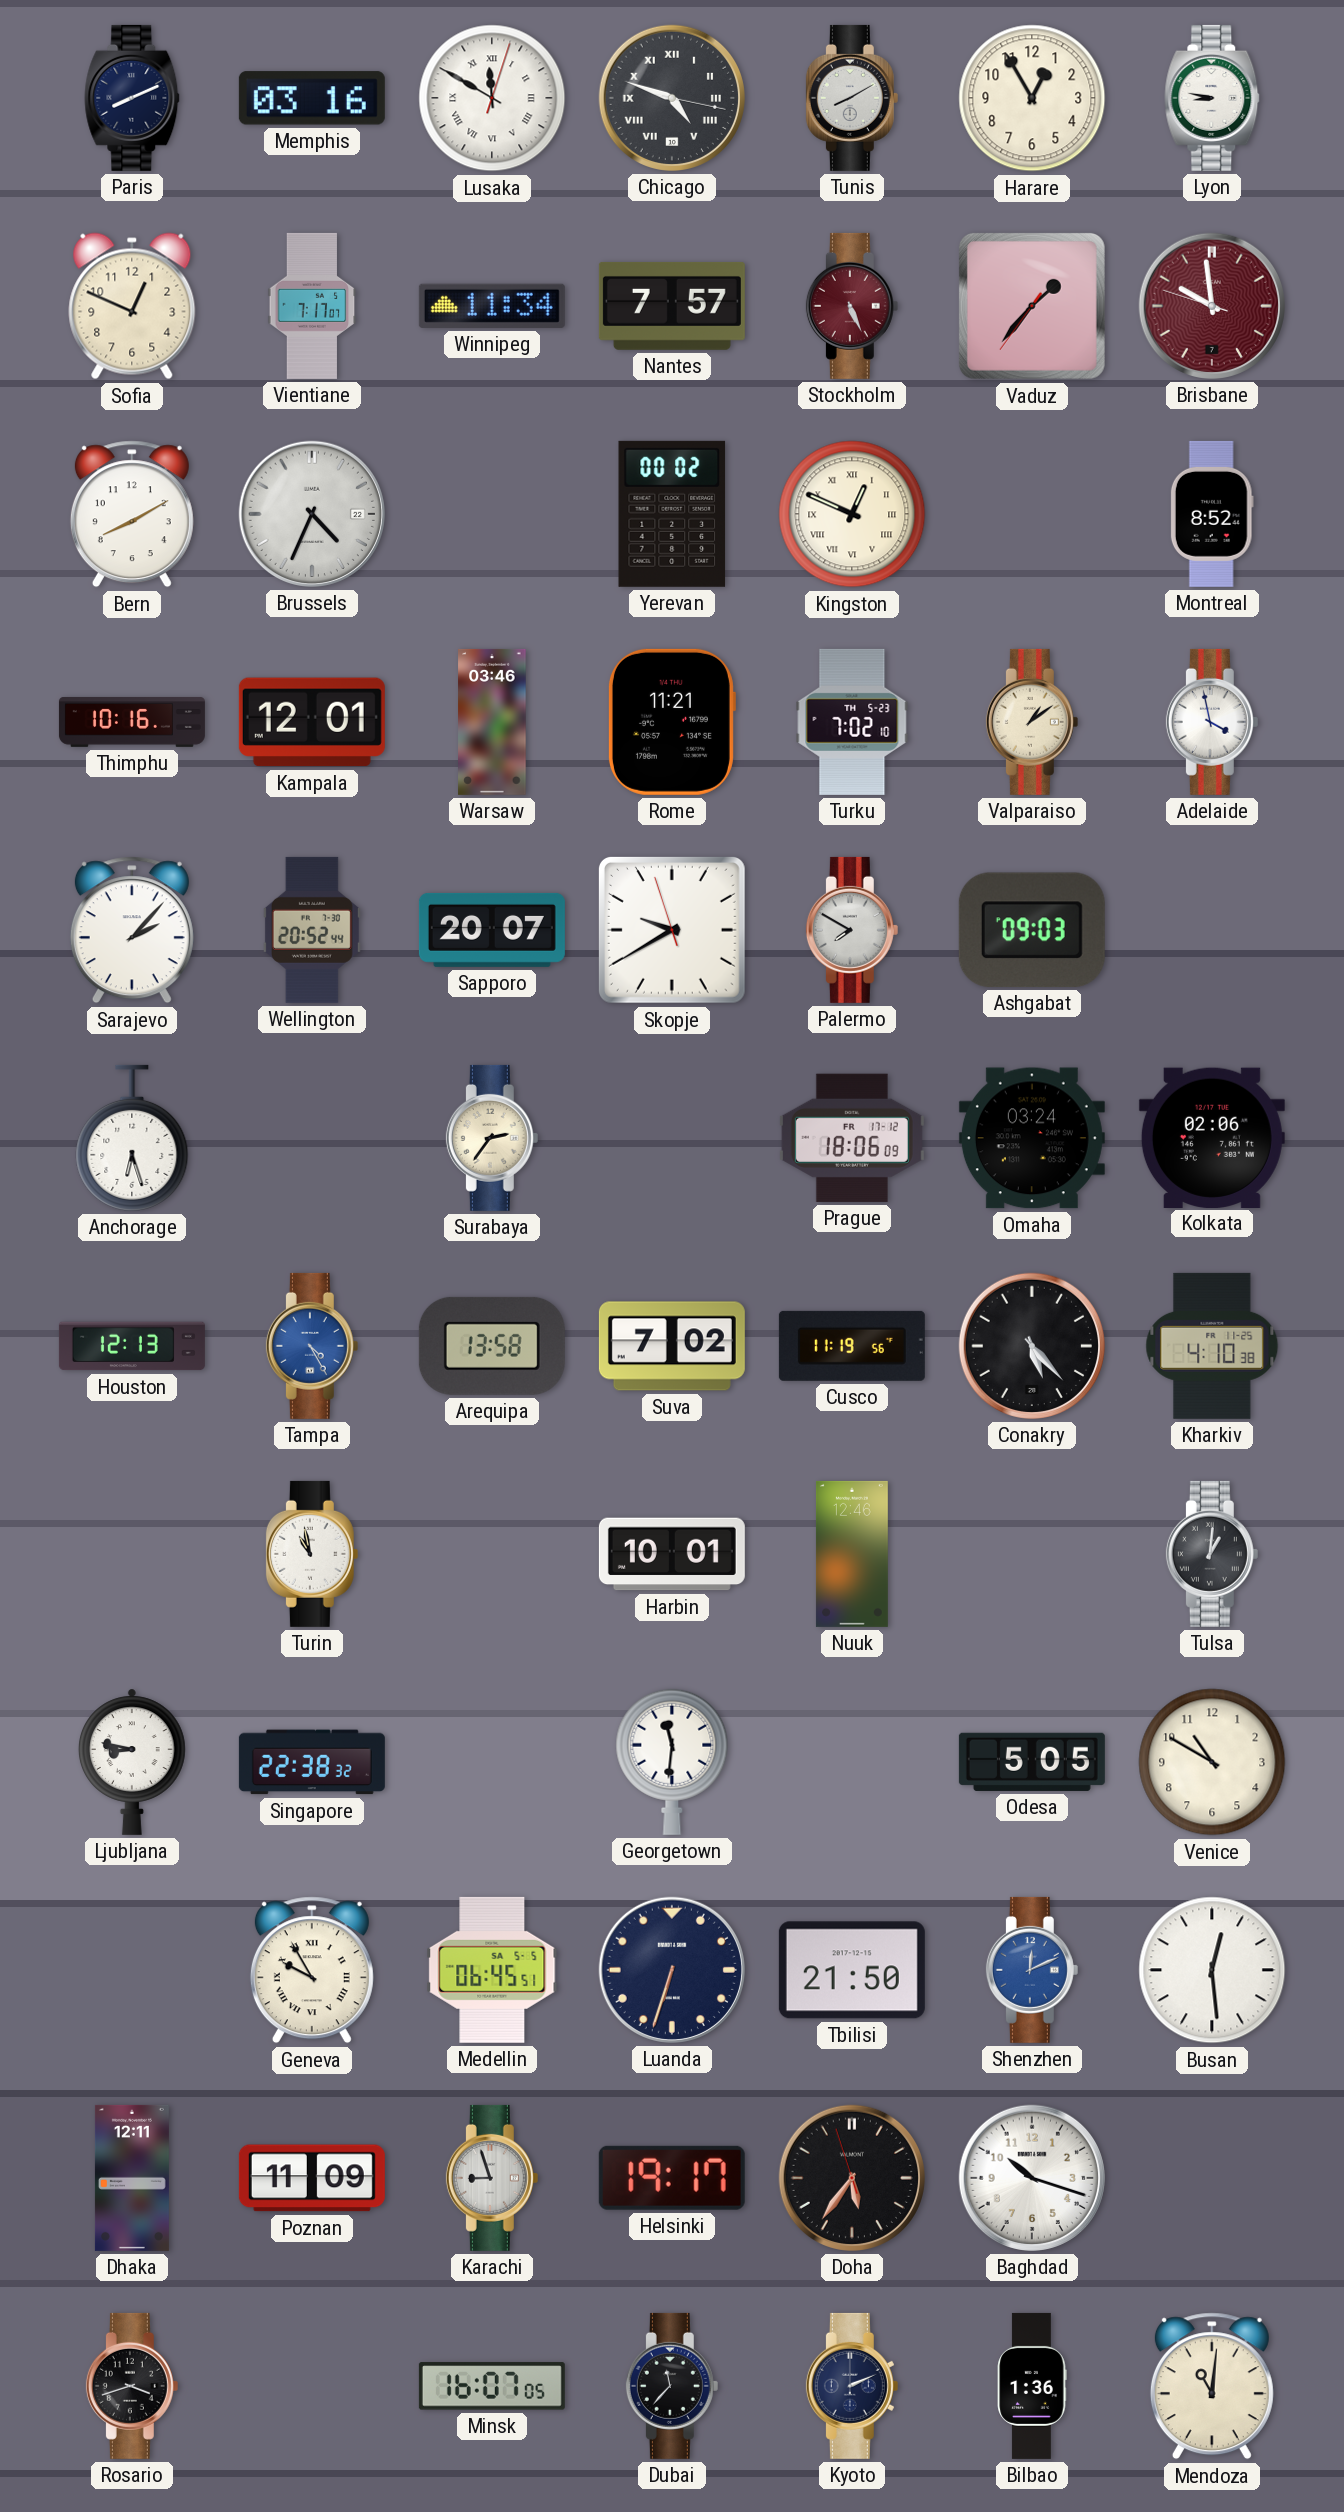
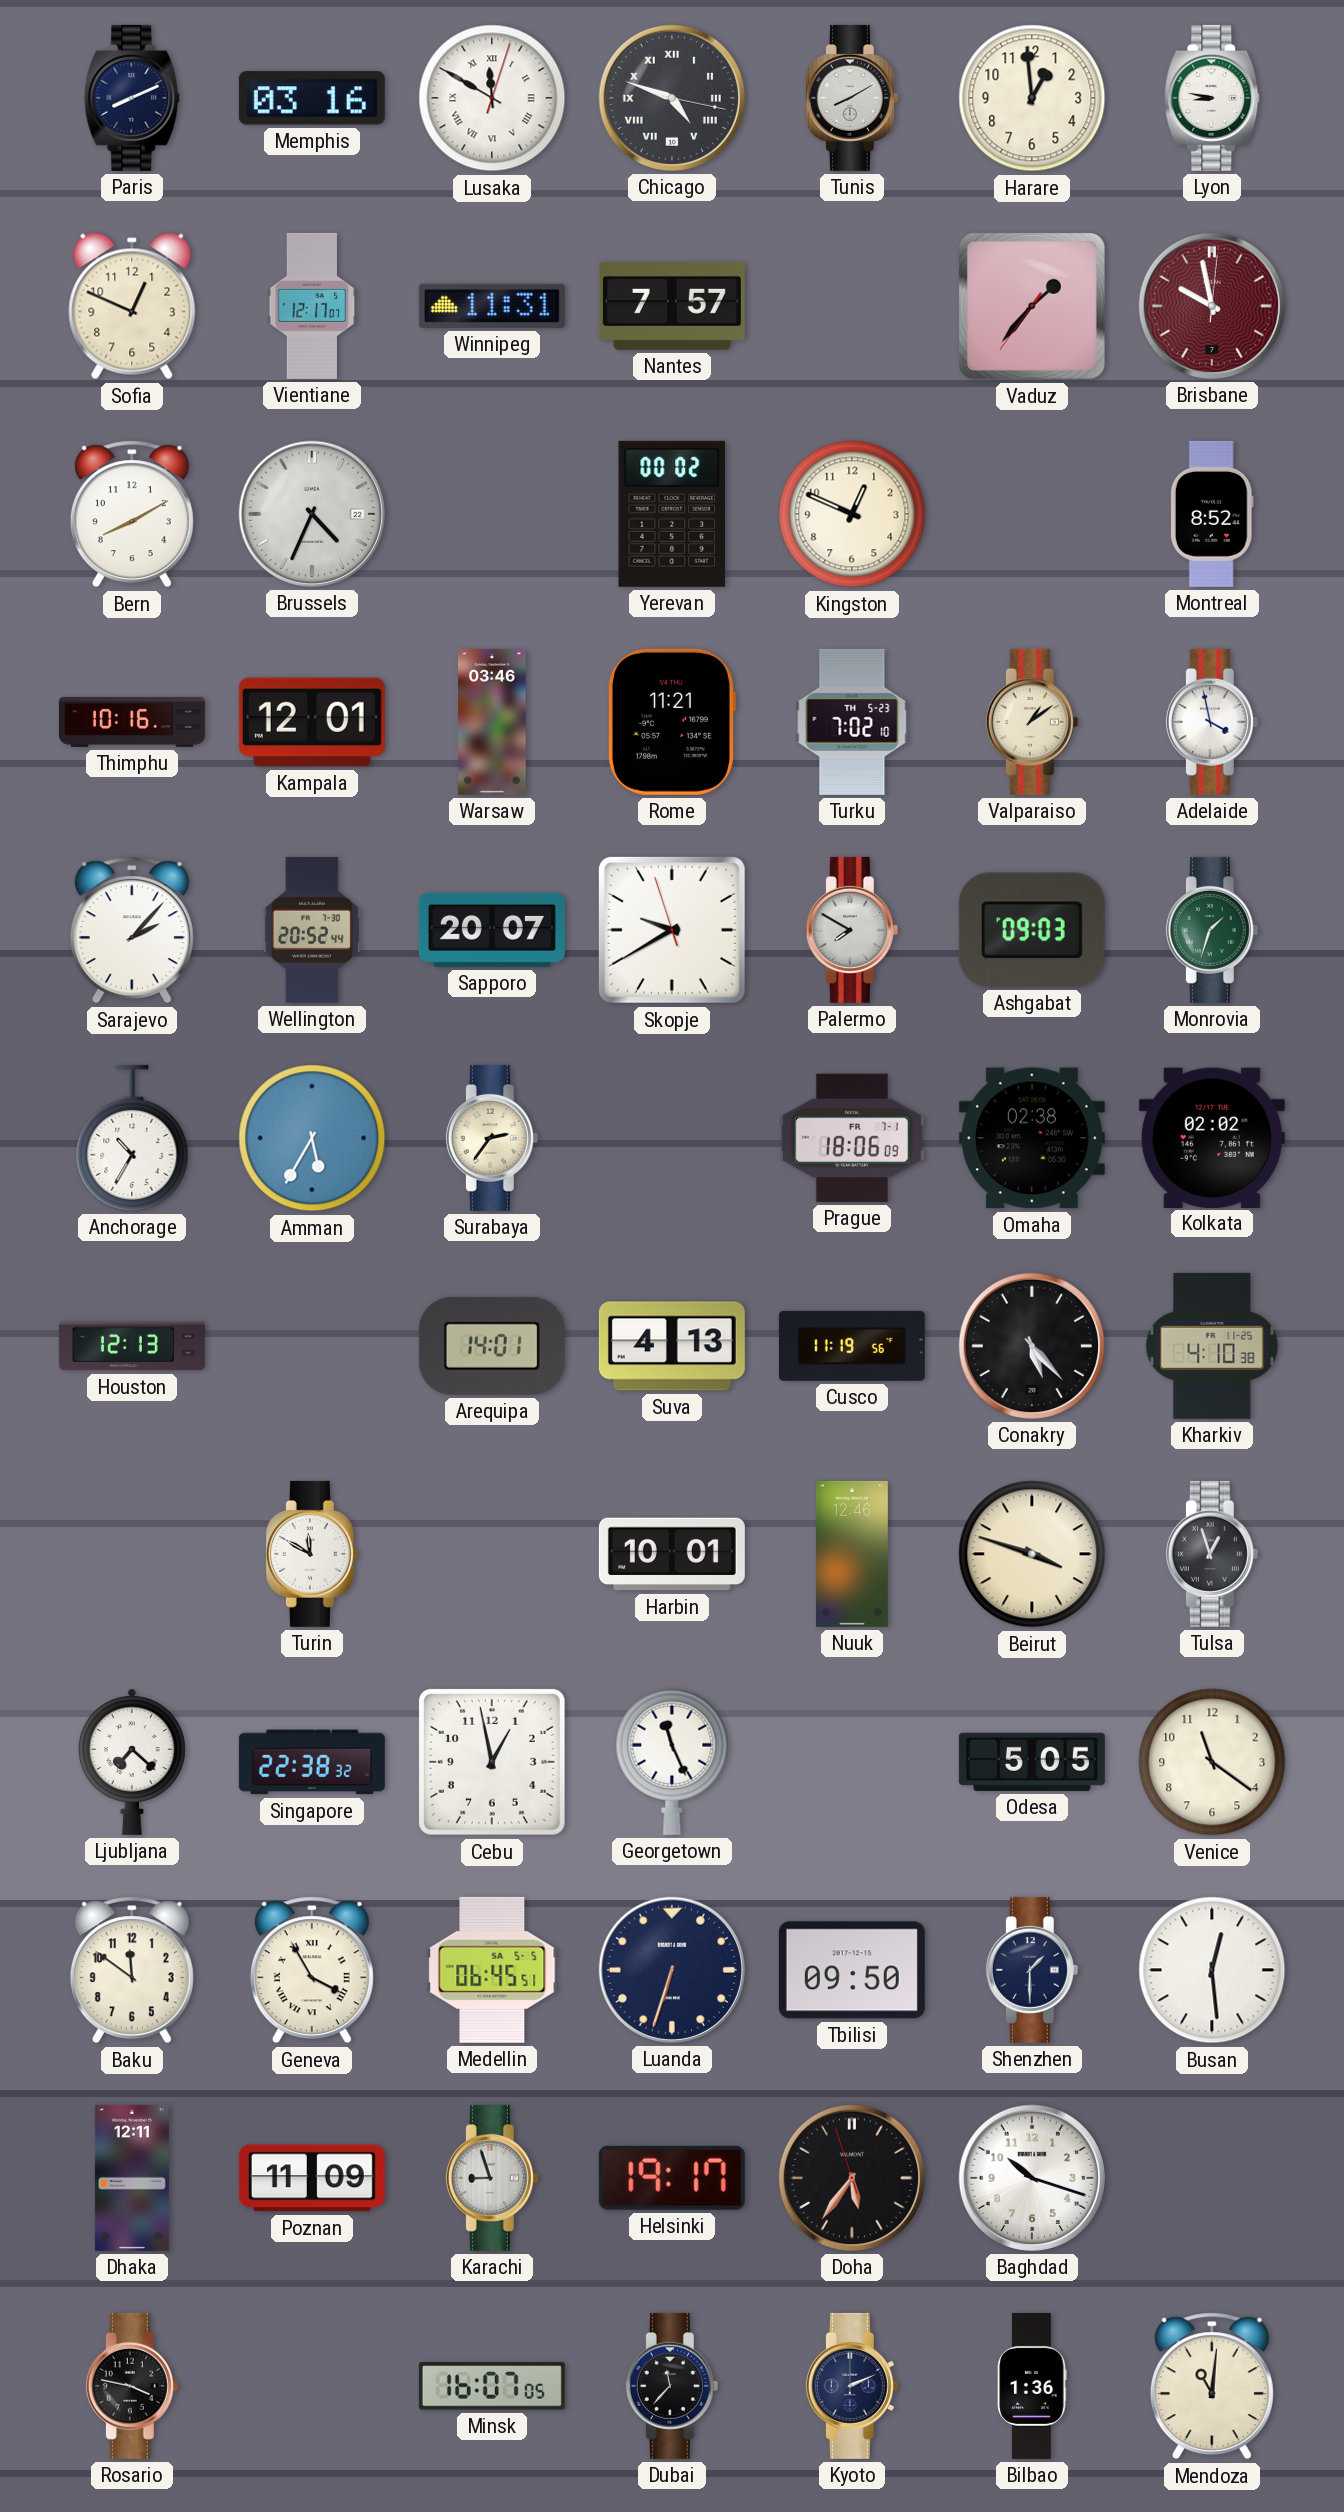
Harare: 12:55 -> 12:59
Vientiane: 7:17 -> 12:17
Winnipeg: 11:34 -> 11:31
Stockholm: 5:26 -> none
Brisbane: 9:58:48 -> 9:58:01
Kingston numerals: Roman -> Arabic
Monrovia: none -> 1:33
Anchorage: 6:27 -> 10:35
Amman: none -> 5:35
Prague date: FR 17-12 -> FR 7-1
Omaha: 03:24 -> 02:38
Kolkata: 02:06 -> 02:02
Tampa: 4:25 -> none
Arequipa: 13:58 -> 14:01
Suva: 7:02 -> 4:13
Turin: 10:58 -> 11:50
Beirut: none -> 3:48
Tulsa: 1:01 -> 12:57
Ljubljana: 8:47 -> 7:22
Cebu: none -> 12:58
Georgetown: 11:31 -> 11:26
Venice: 10:50 -> 11:21
Baku: none -> 11:51
Geneva: 9:55 -> 3:55
Tbilisi: 21:50 -> 09:50
Shenzhen: 12:11 -> 1:30
Shenzhen dial: blue -> navy
Rosario: 3:42 -> 3:47
